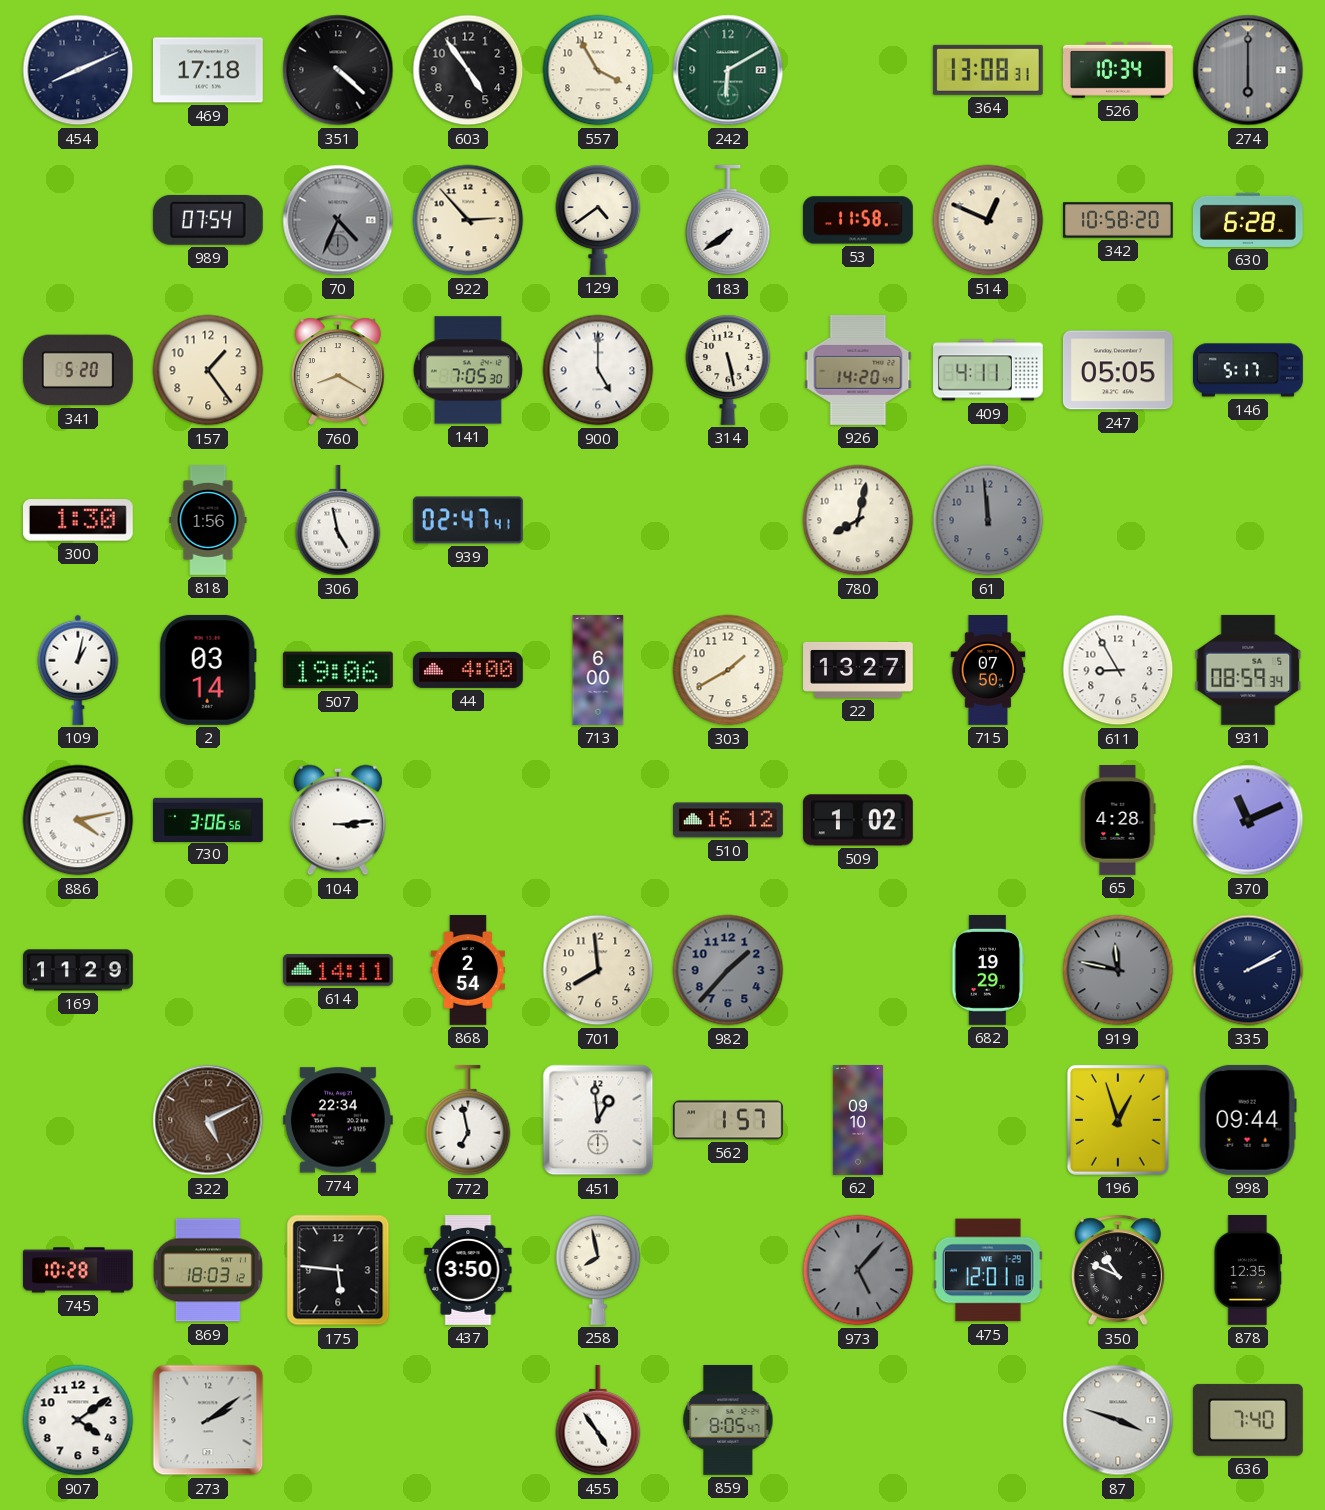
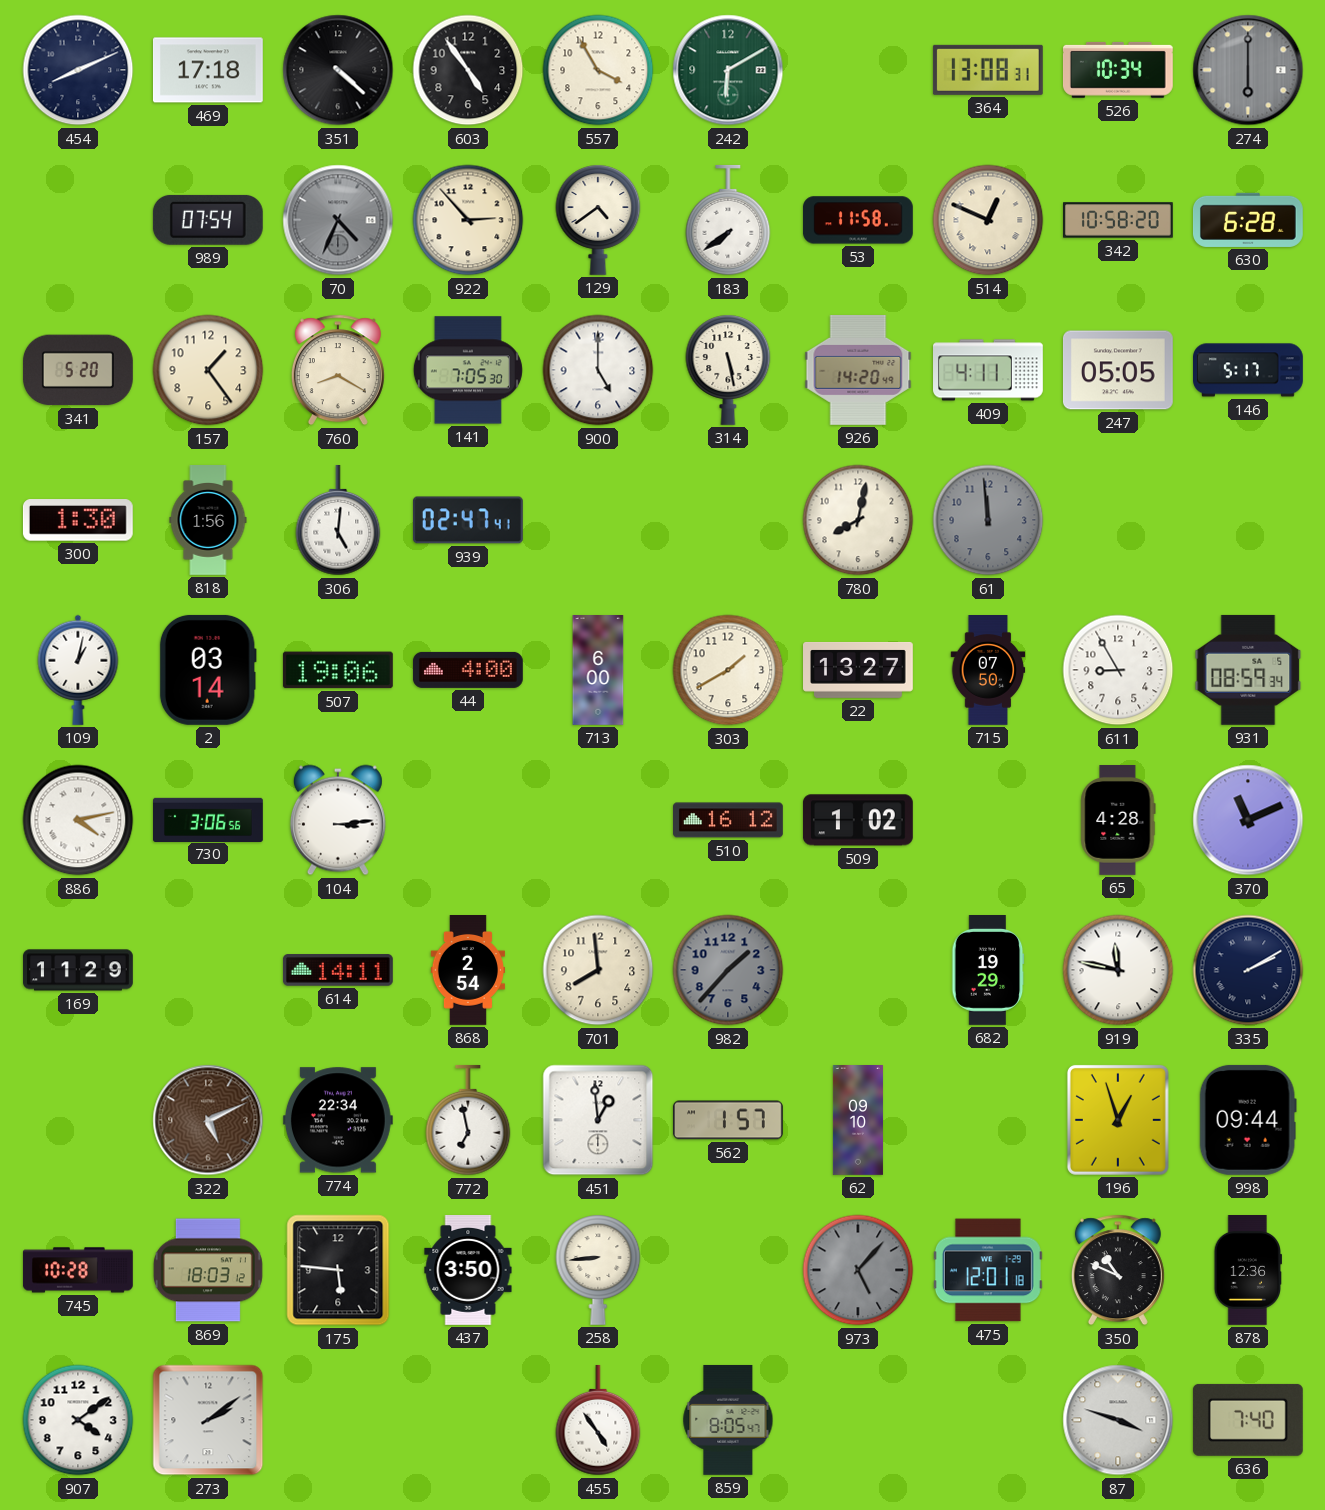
306: 4:58 -> 5:01
919 dial: grey -> white
258: 7:58 -> 8:44
878: 12:35 -> 12:36
